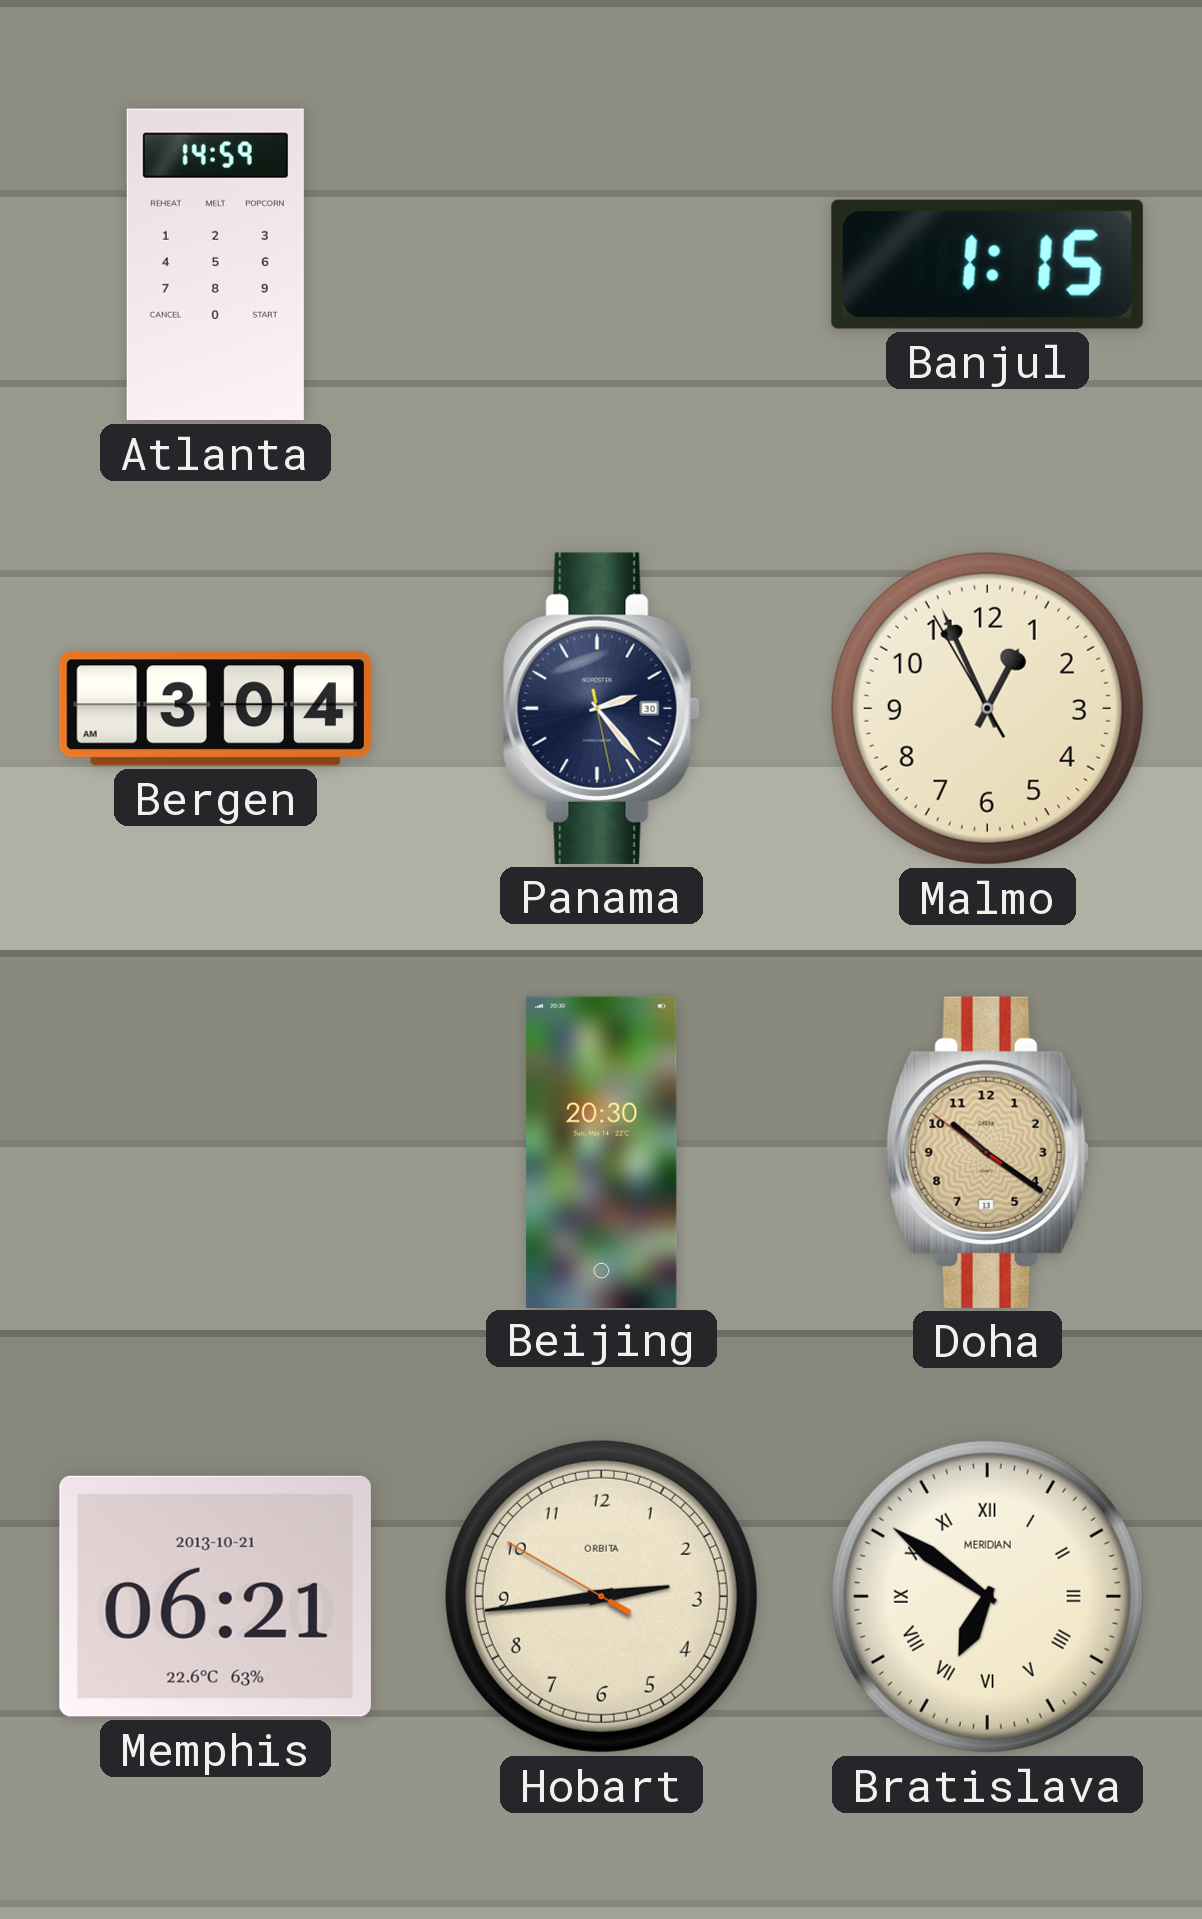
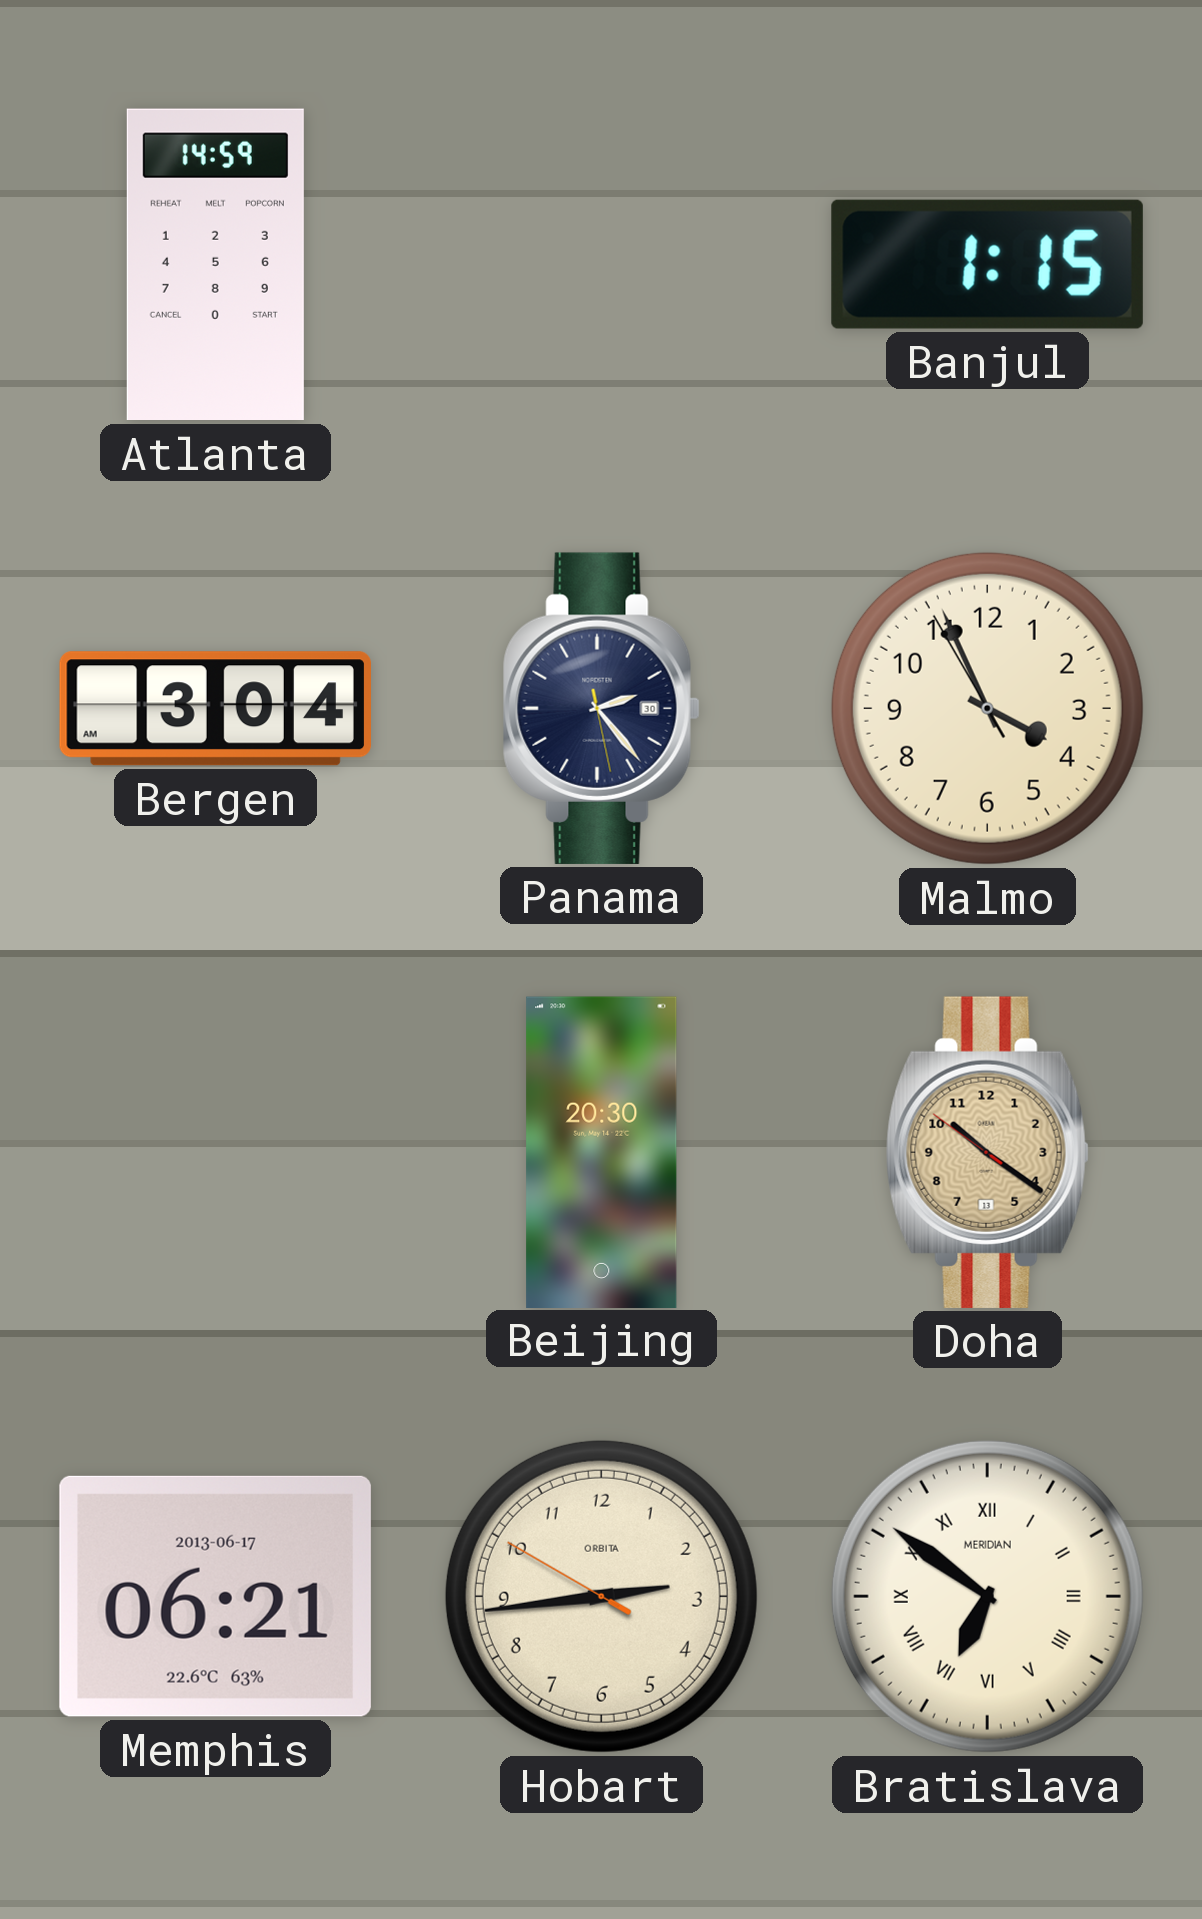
Malmo: 12:55 -> 3:55
Memphis date: 2013-10-21 -> 2013-06-17
